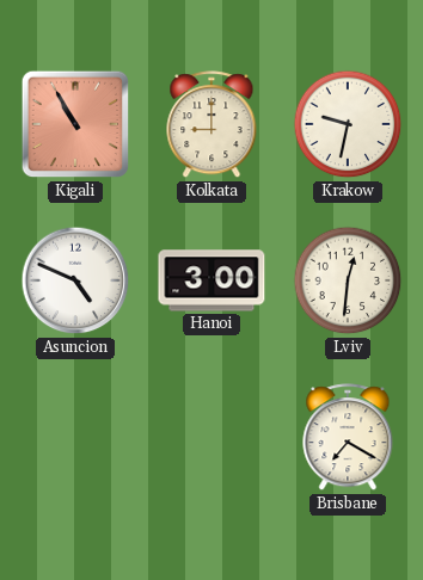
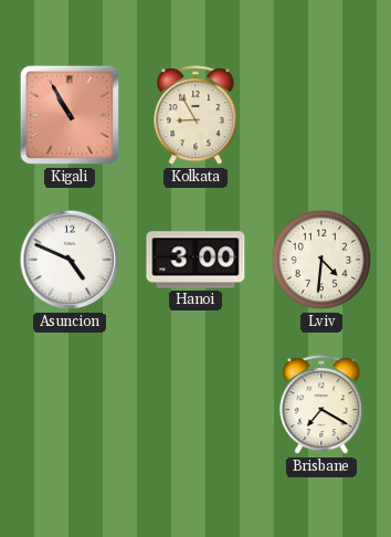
Kolkata: 9:00 -> 8:55
Krakow: 9:32 -> none
Lviv: 12:31 -> 4:31
